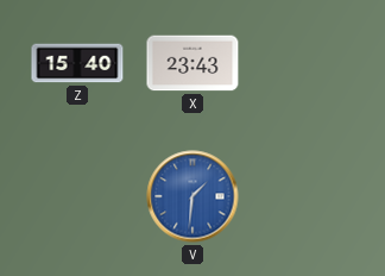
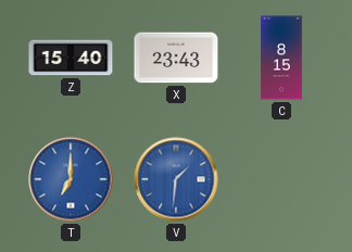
C: none -> 8:15
T: none -> 7:00
